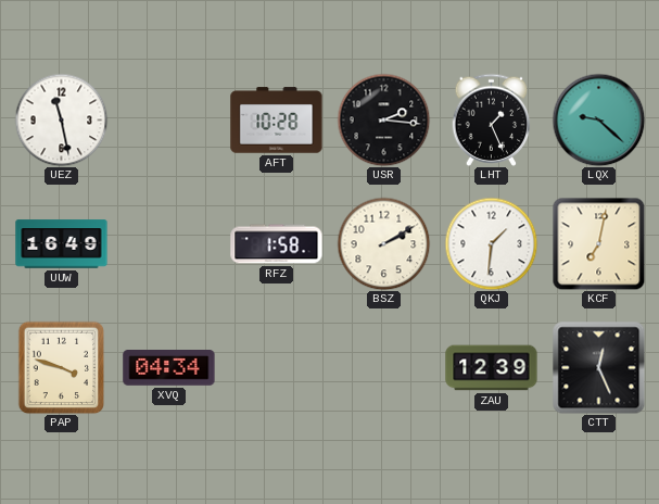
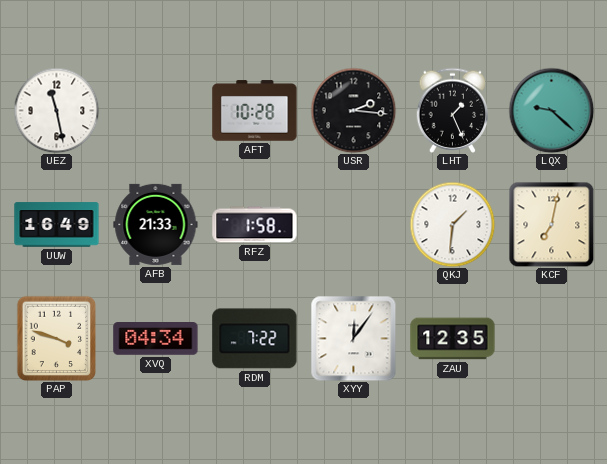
AFB: none -> 21:33
BSZ: 2:10 -> none
RDM: none -> 7:22
XYY: none -> 12:06
ZAU: 12:39 -> 12:35
CTT: 12:26 -> none
